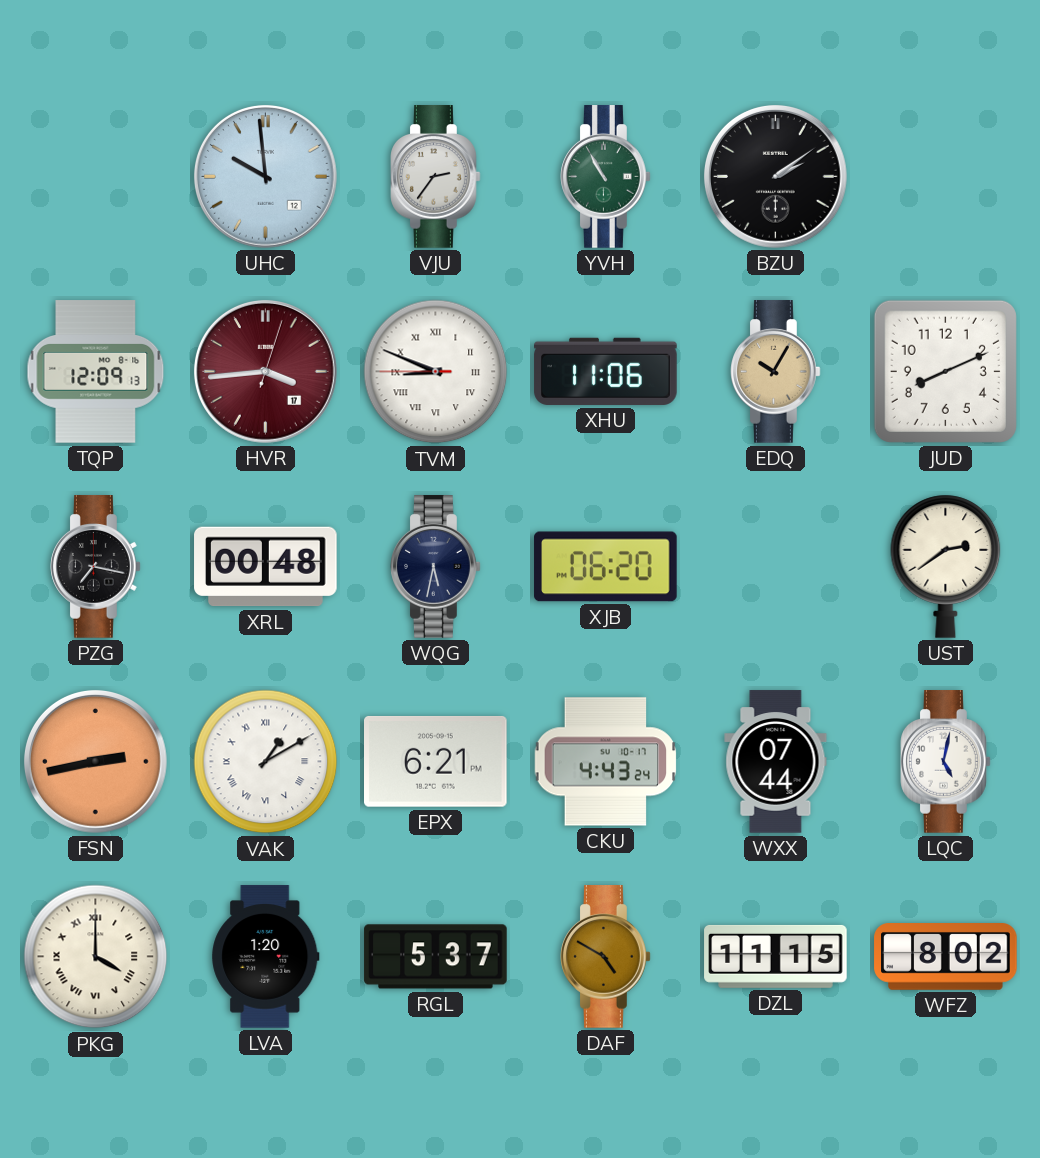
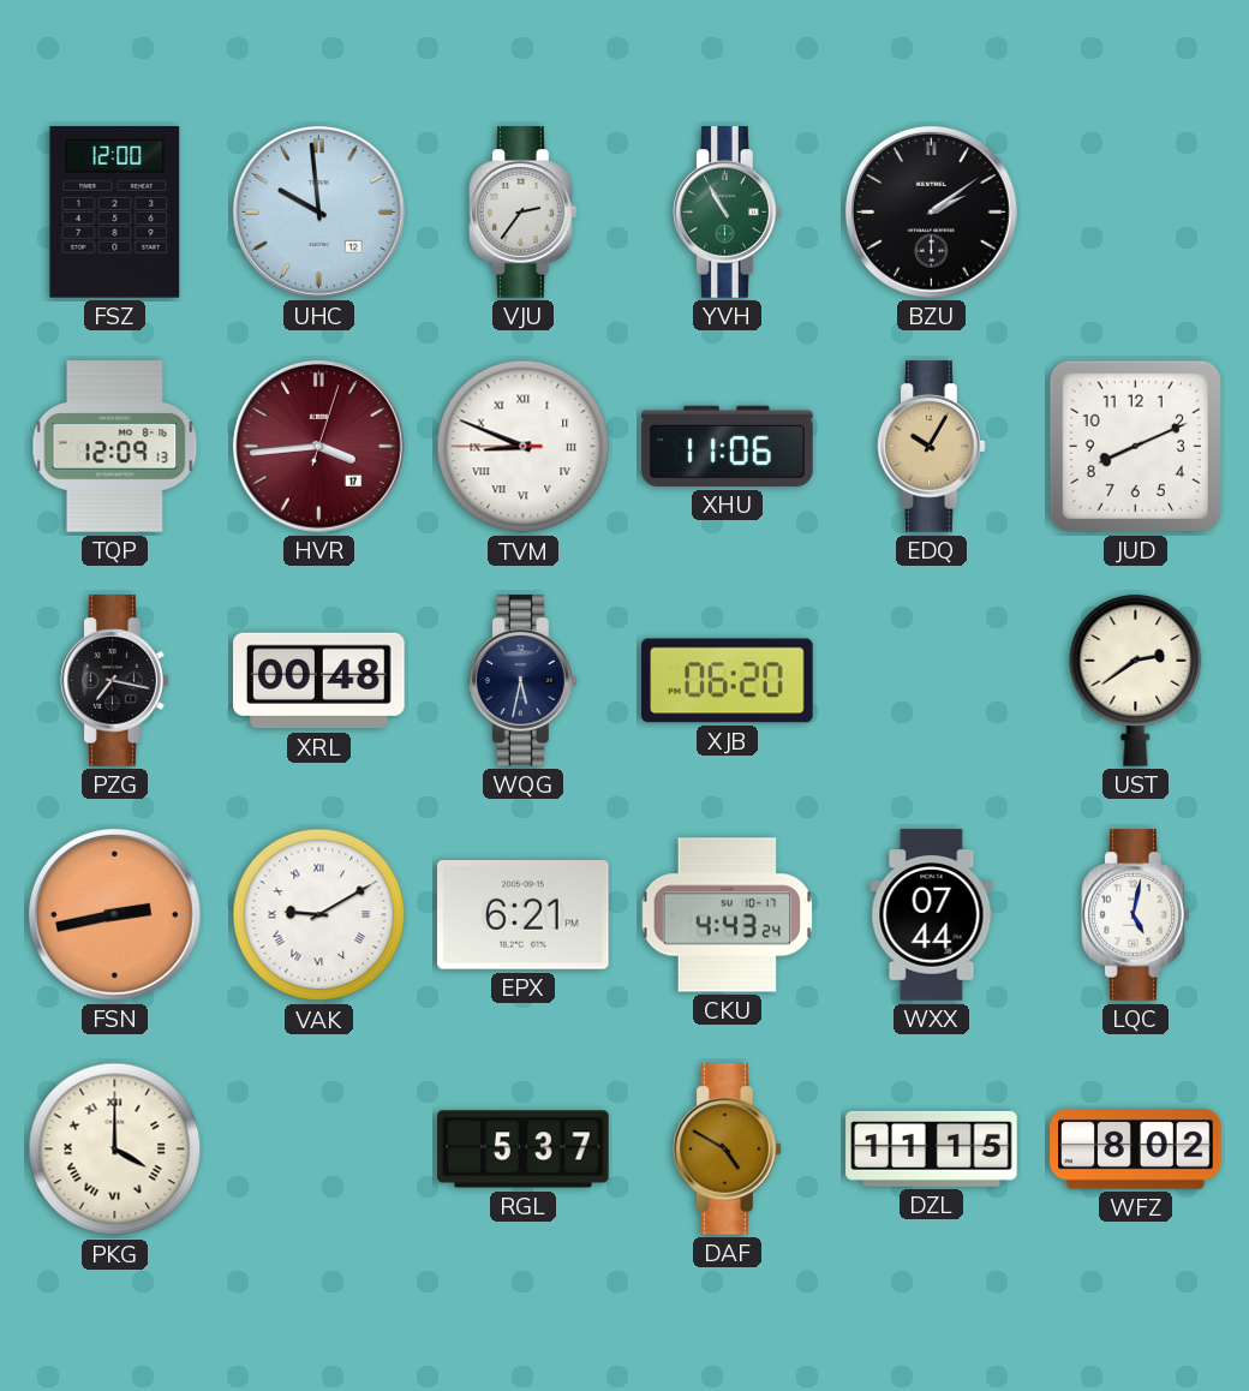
FSZ: none -> 12:00
VAK: 1:10 -> 9:10
LVA: 1:20 -> none
